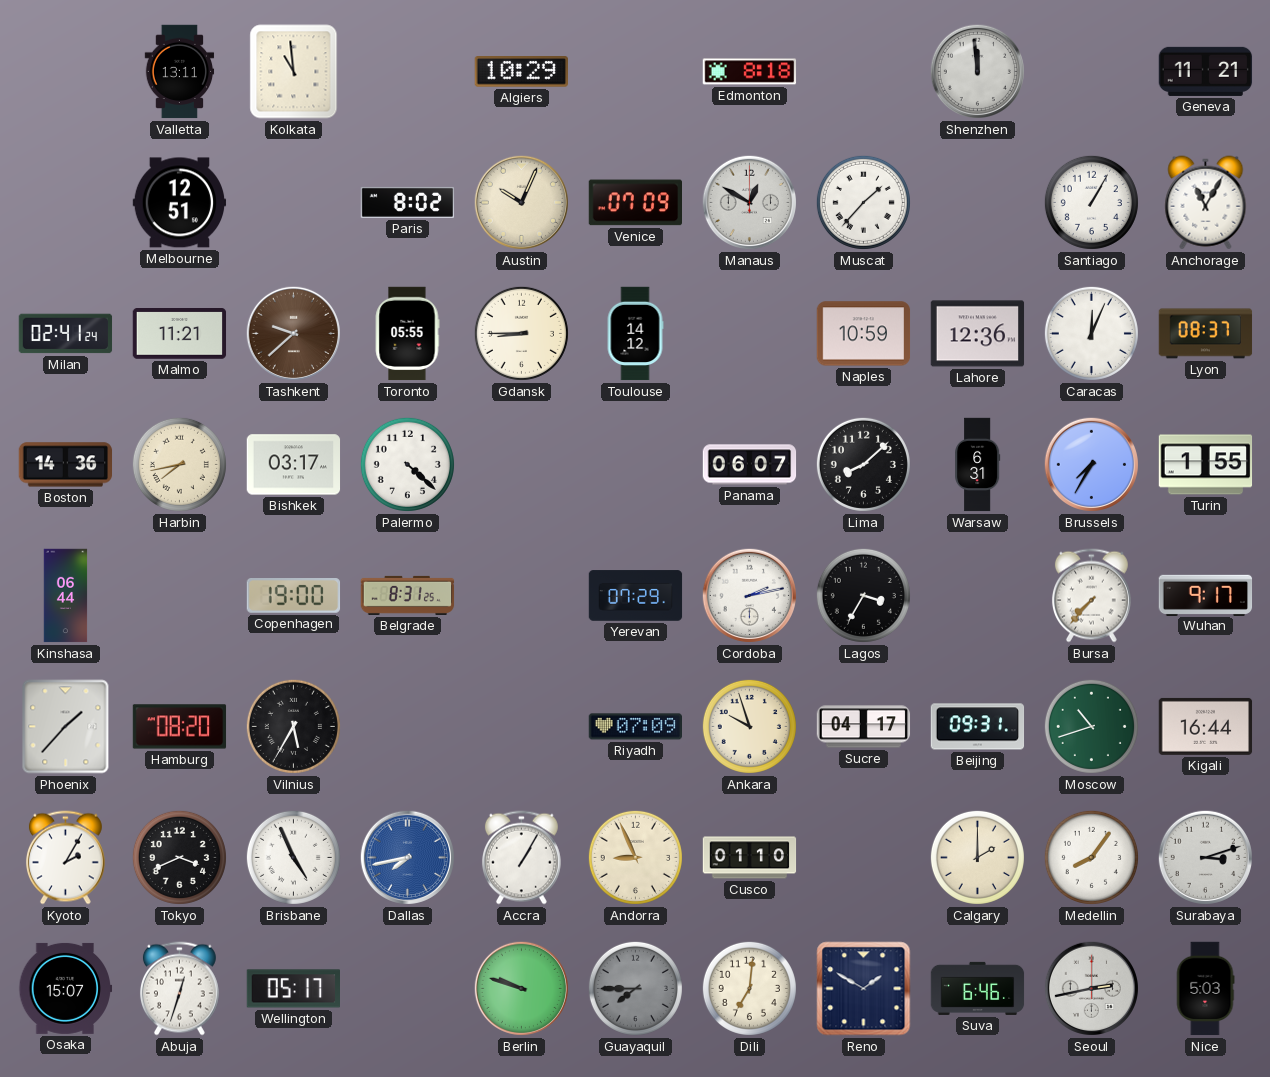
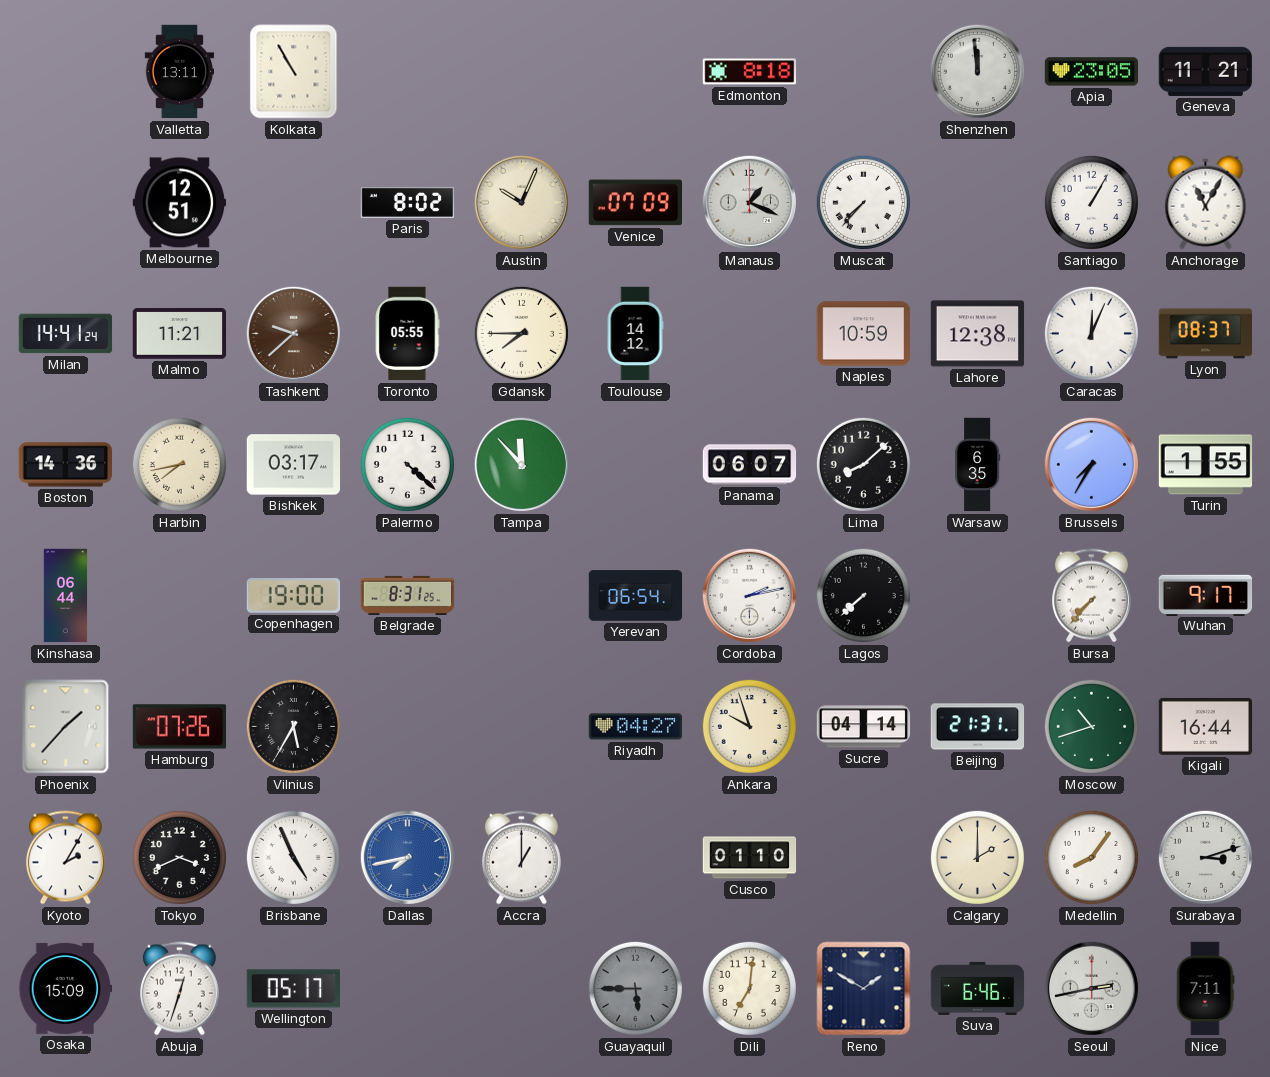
Kolkata: 10:59 -> 10:55
Algiers: 10:29 -> none
Apia: none -> 23:05
Manaus: 12:50 -> 1:19
Muscat: 1:37 -> 7:37
Milan: 02:41 -> 14:41
Gdansk: 8:45 -> 7:45
Lahore: 12:36 -> 12:38
Tampa: none -> 11:53
Warsaw: 6:31 -> 6:35
Yerevan: 07:29 -> 06:54
Lagos: 3:35 -> 7:38
Hamburg: 08:20 -> 07:26
Riyadh: 07:09 -> 04:27
Sucre: 04:17 -> 04:14
Beijing: 09:31 -> 21:31
Accra: 1:05 -> 1:00
Andorra: 8:56 -> none
Osaka: 15:07 -> 15:09
Berlin: 9:48 -> none
Guayaquil: 7:45 -> 5:45
Nice: 5:03 -> 7:11
